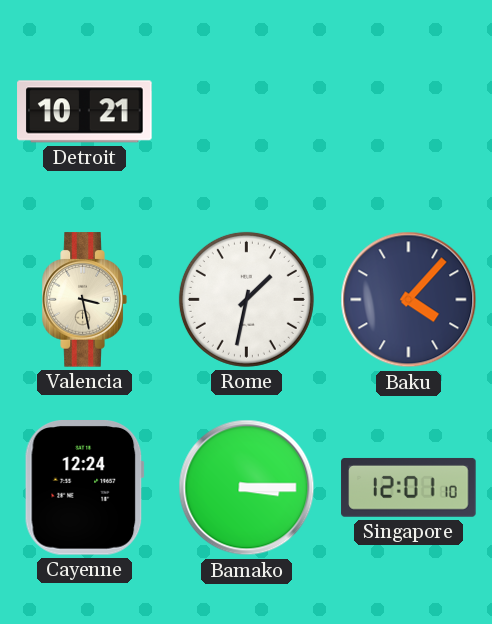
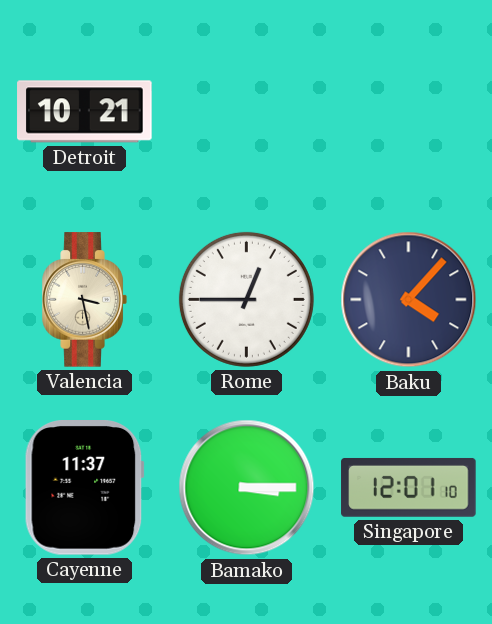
Rome: 1:32 -> 12:45
Cayenne: 12:24 -> 11:37
